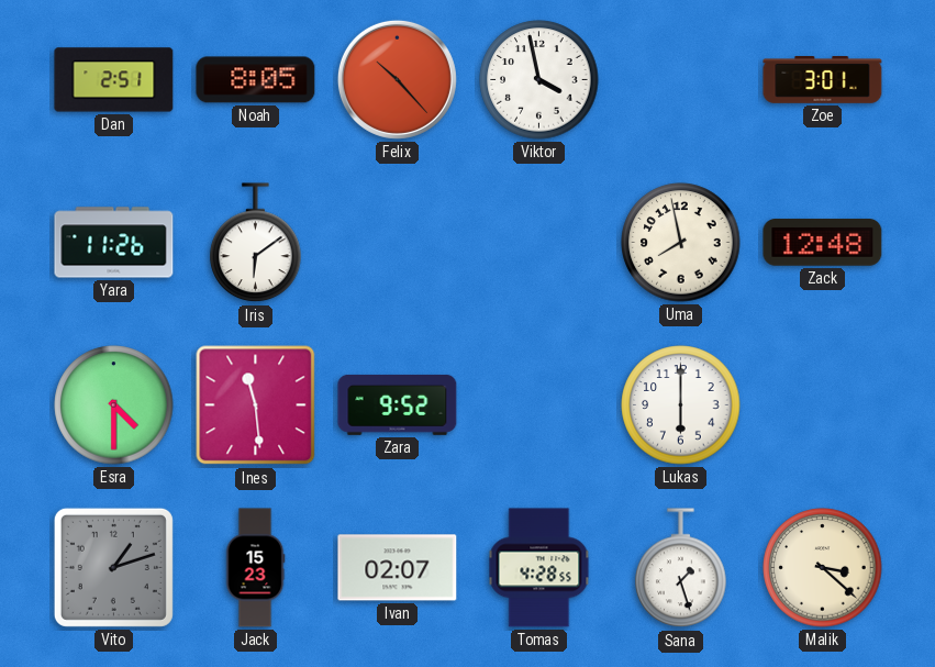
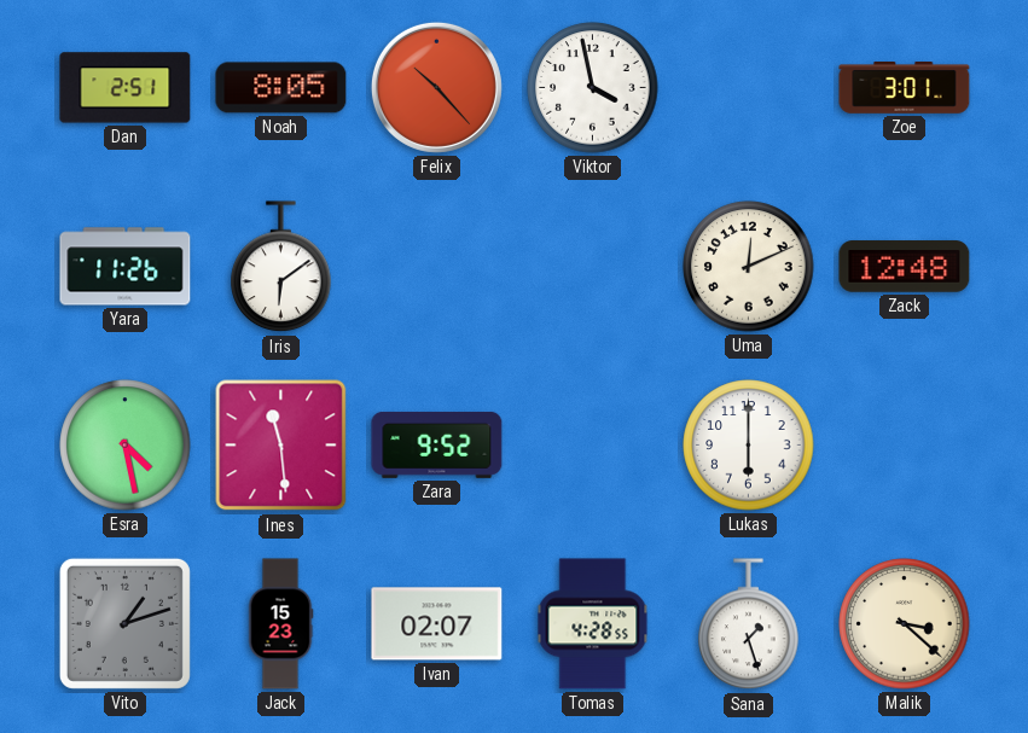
Uma: 7:58 -> 12:11
Esra: 4:30 -> 4:28
